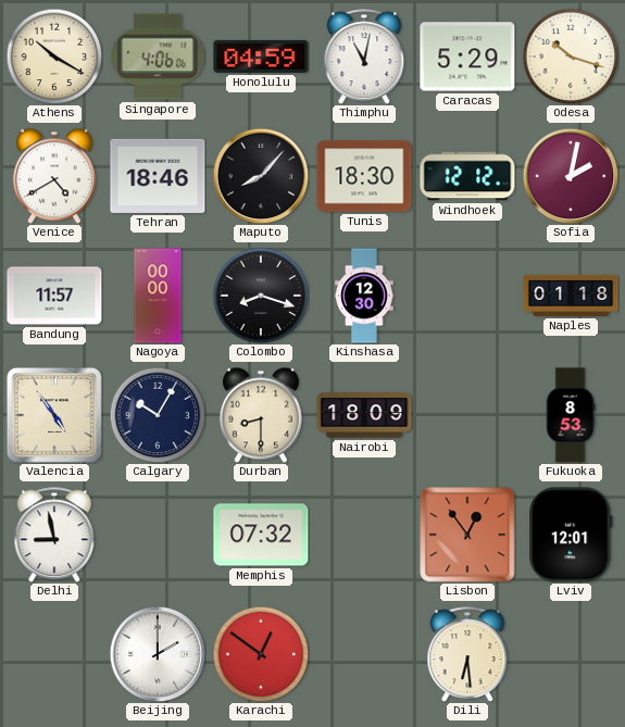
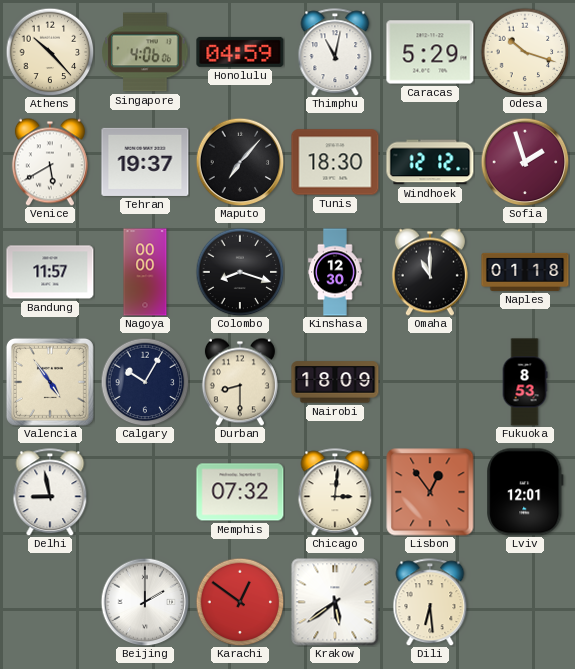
Athens: 10:20 -> 10:23
Venice: 4:40 -> 5:40
Tehran: 18:46 -> 19:37
Maputo: 8:07 -> 7:07
Sofia: 2:02 -> 1:57
Omaha: none -> 11:00
Chicago: none -> 3:01
Krakow: none -> 5:39
